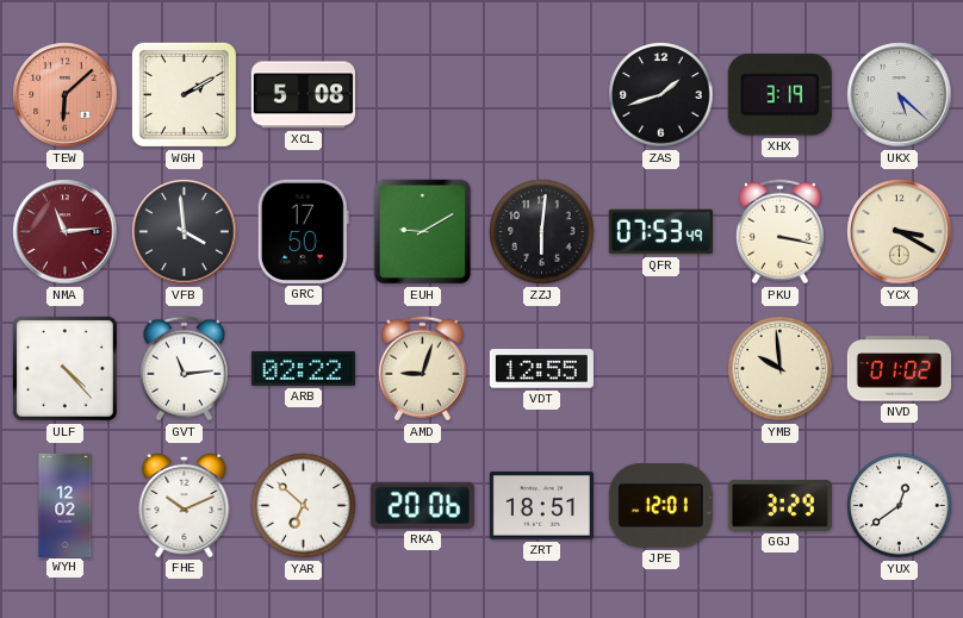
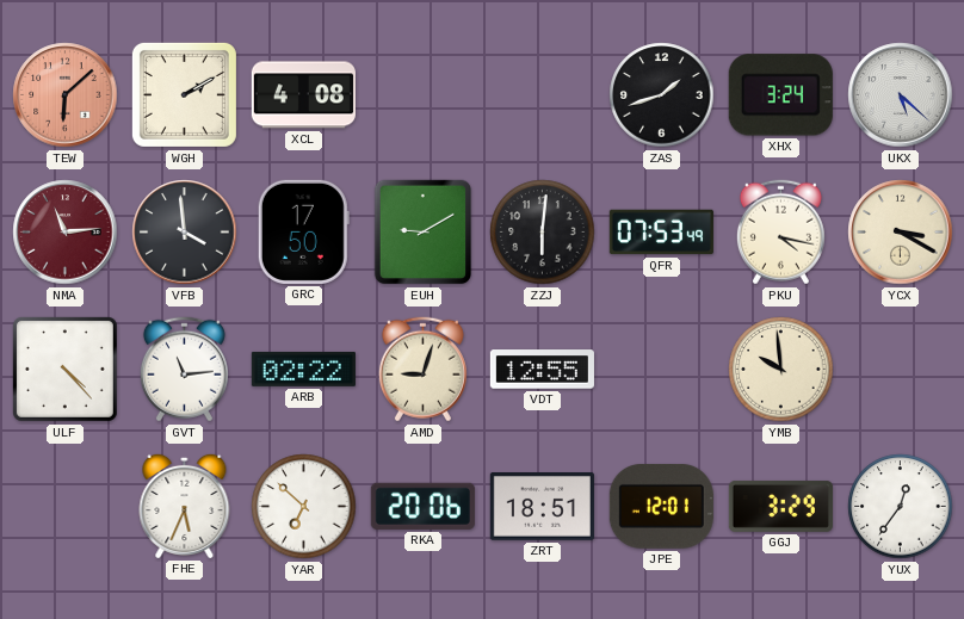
XCL: 5:08 -> 4:08
XHX: 3:19 -> 3:24
PKU: 3:17 -> 4:17
NVD: 01:02 -> none
WYH: 12:02 -> none
FHE: 10:11 -> 5:34
YUX: 12:39 -> 12:36
